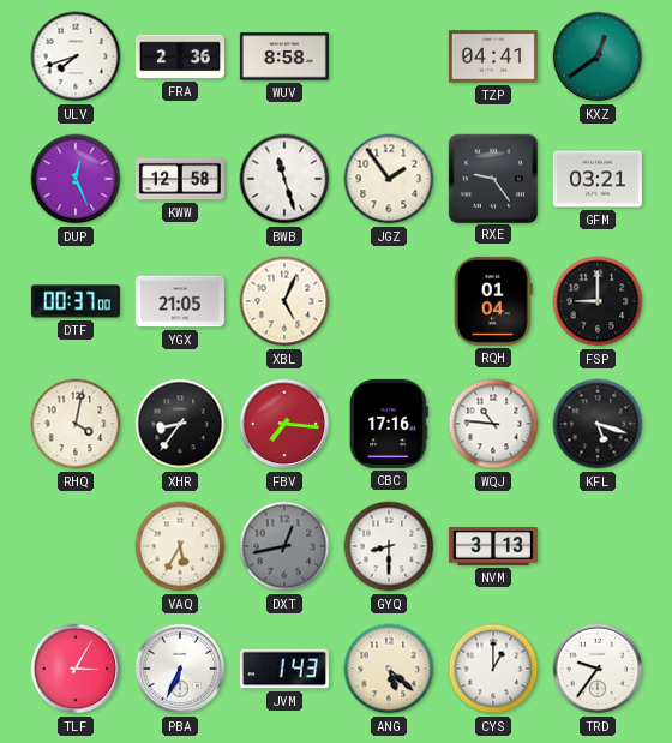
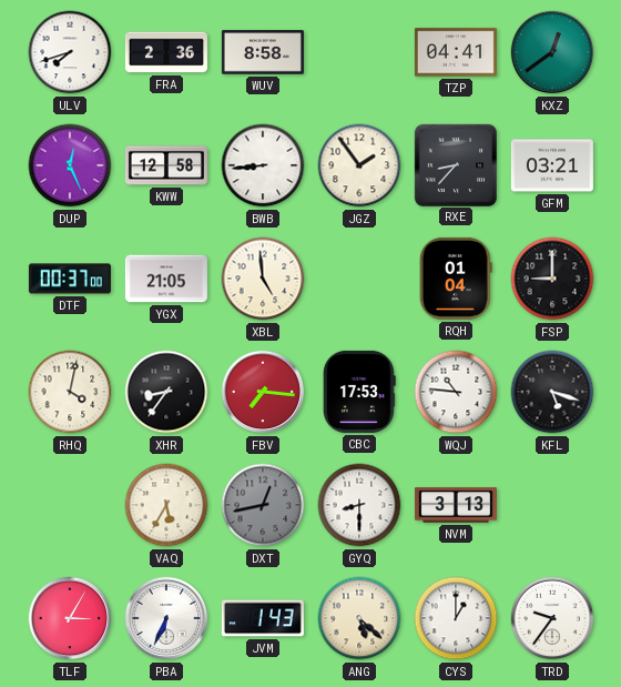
BWB: 11:27 -> 8:44
RXE: 9:24 -> 8:37
XBL: 5:04 -> 4:59
CBC: 17:16 -> 17:53
